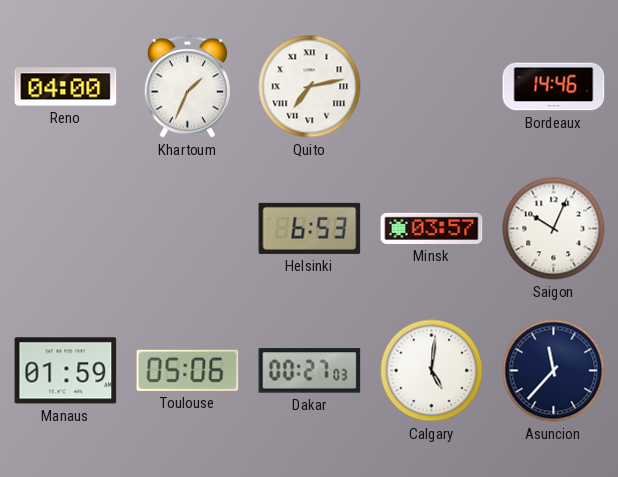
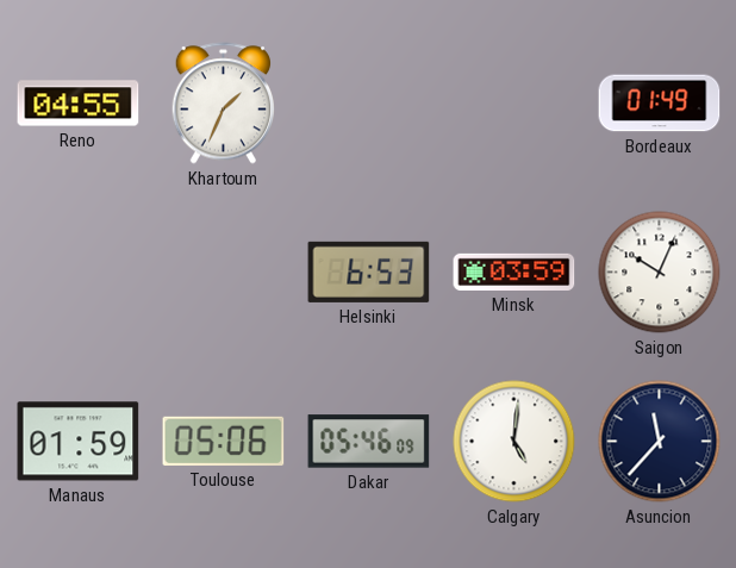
Reno: 04:00 -> 04:55
Quito: 7:13 -> none
Bordeaux: 14:46 -> 01:49
Minsk: 03:57 -> 03:59
Dakar: 00:27 -> 05:46
